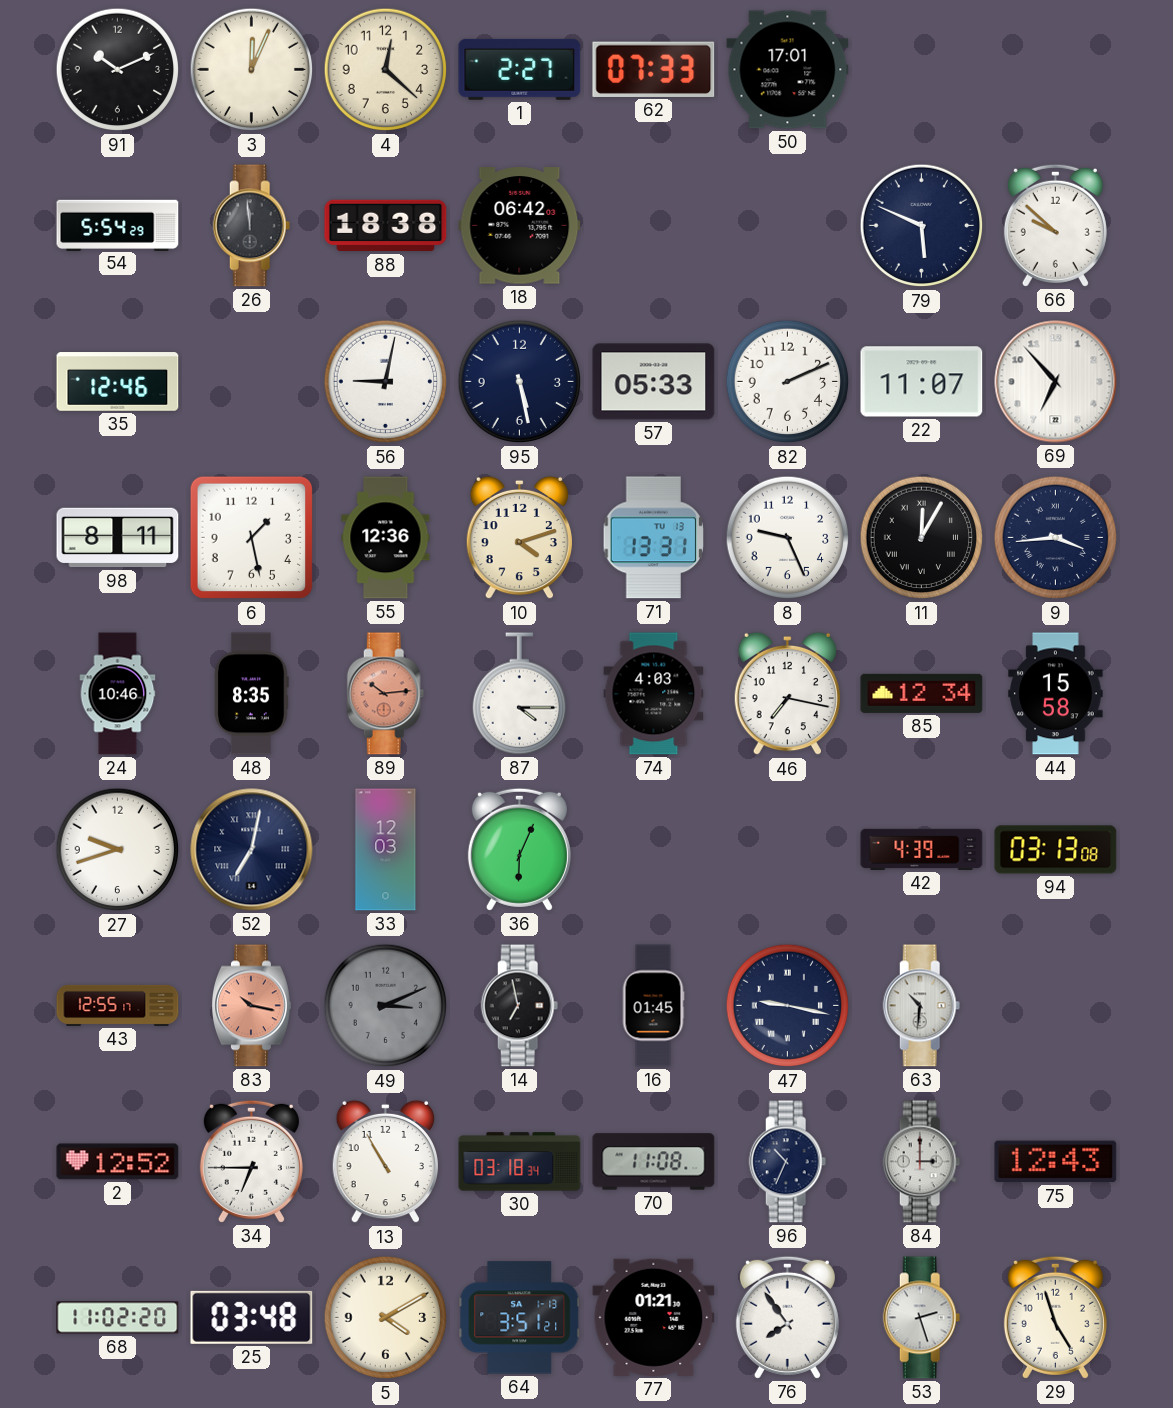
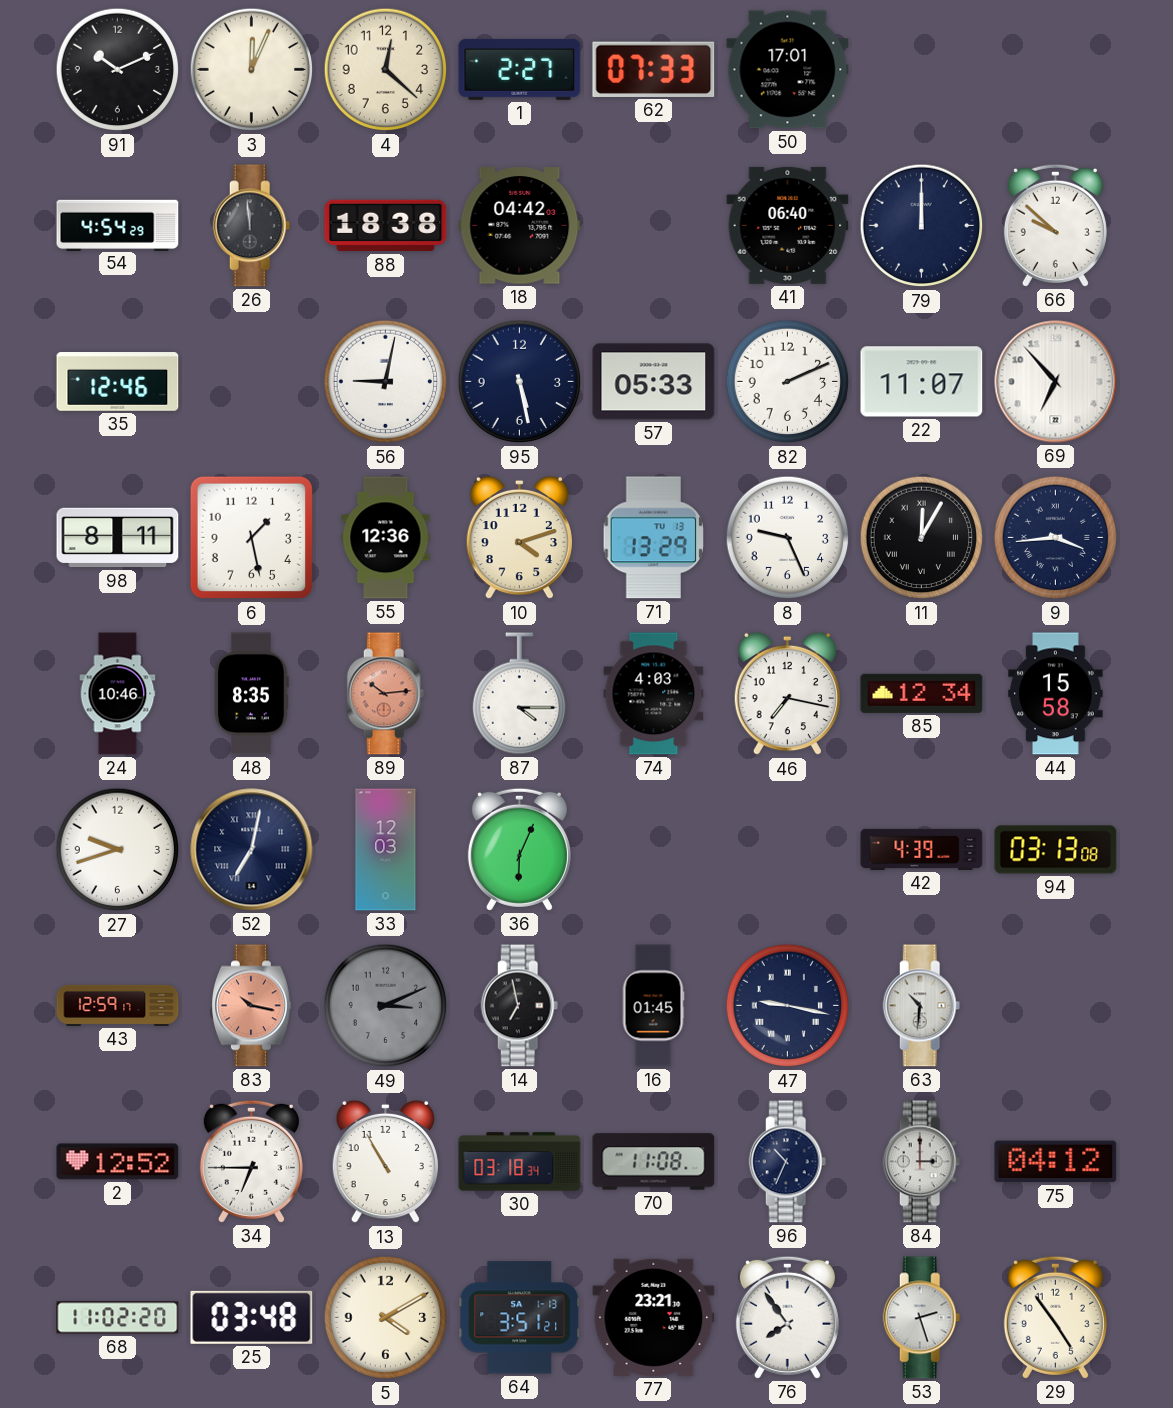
54: 5:54 -> 4:54
18: 06:42 -> 04:42
41: none -> 06:40
79: 5:49 -> 12:00
71: 13:31 -> 13:29
43: 12:55 -> 12:59
75: 12:43 -> 04:12
77: 01:21 -> 23:21
29: 4:57 -> 4:54
